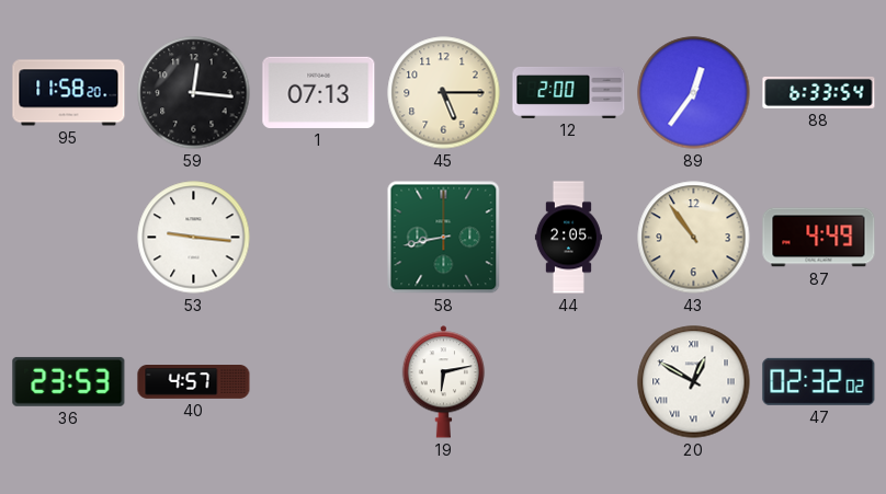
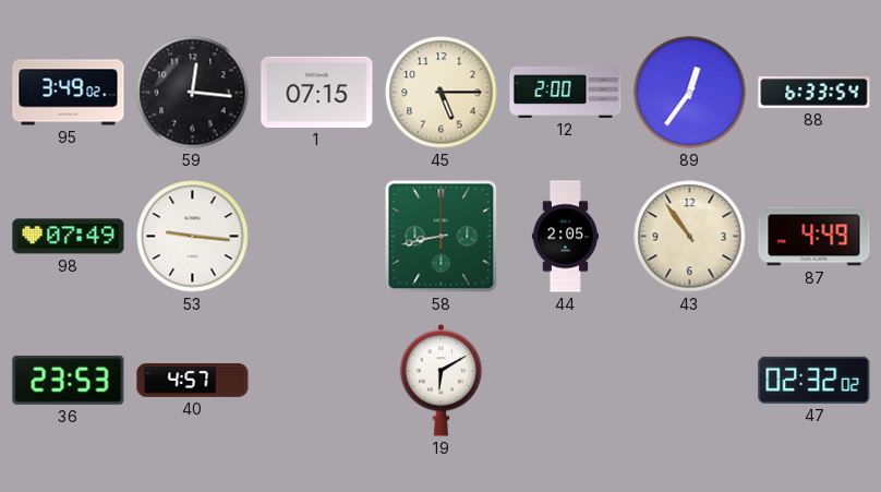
95: 11:58 -> 3:49
1: 07:13 -> 07:15
98: none -> 07:49
19: 6:13 -> 6:10
20: 12:50 -> none
